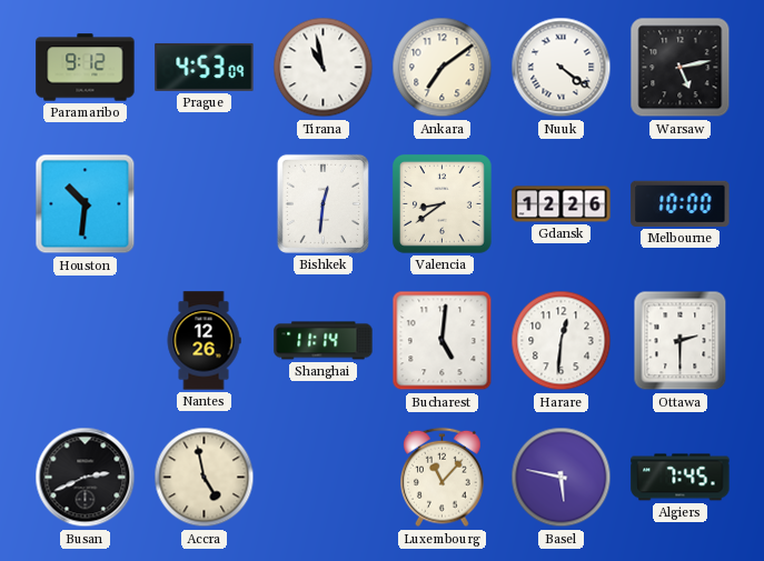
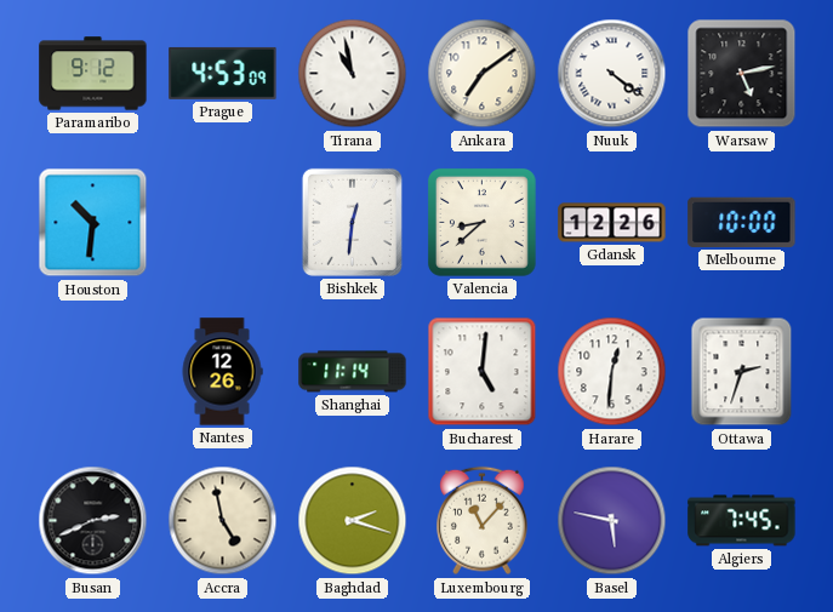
Valencia: 8:39 -> 8:38
Ottawa: 2:30 -> 2:33
Baghdad: none -> 2:18
